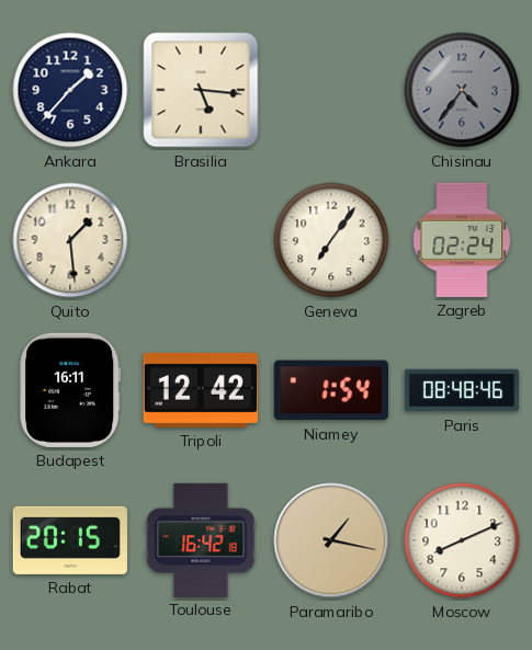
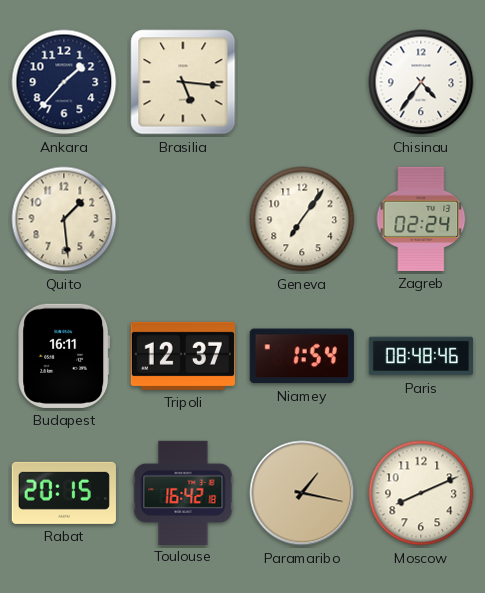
Chisinau dial: grey -> white
Tripoli: 12:42 -> 12:37
